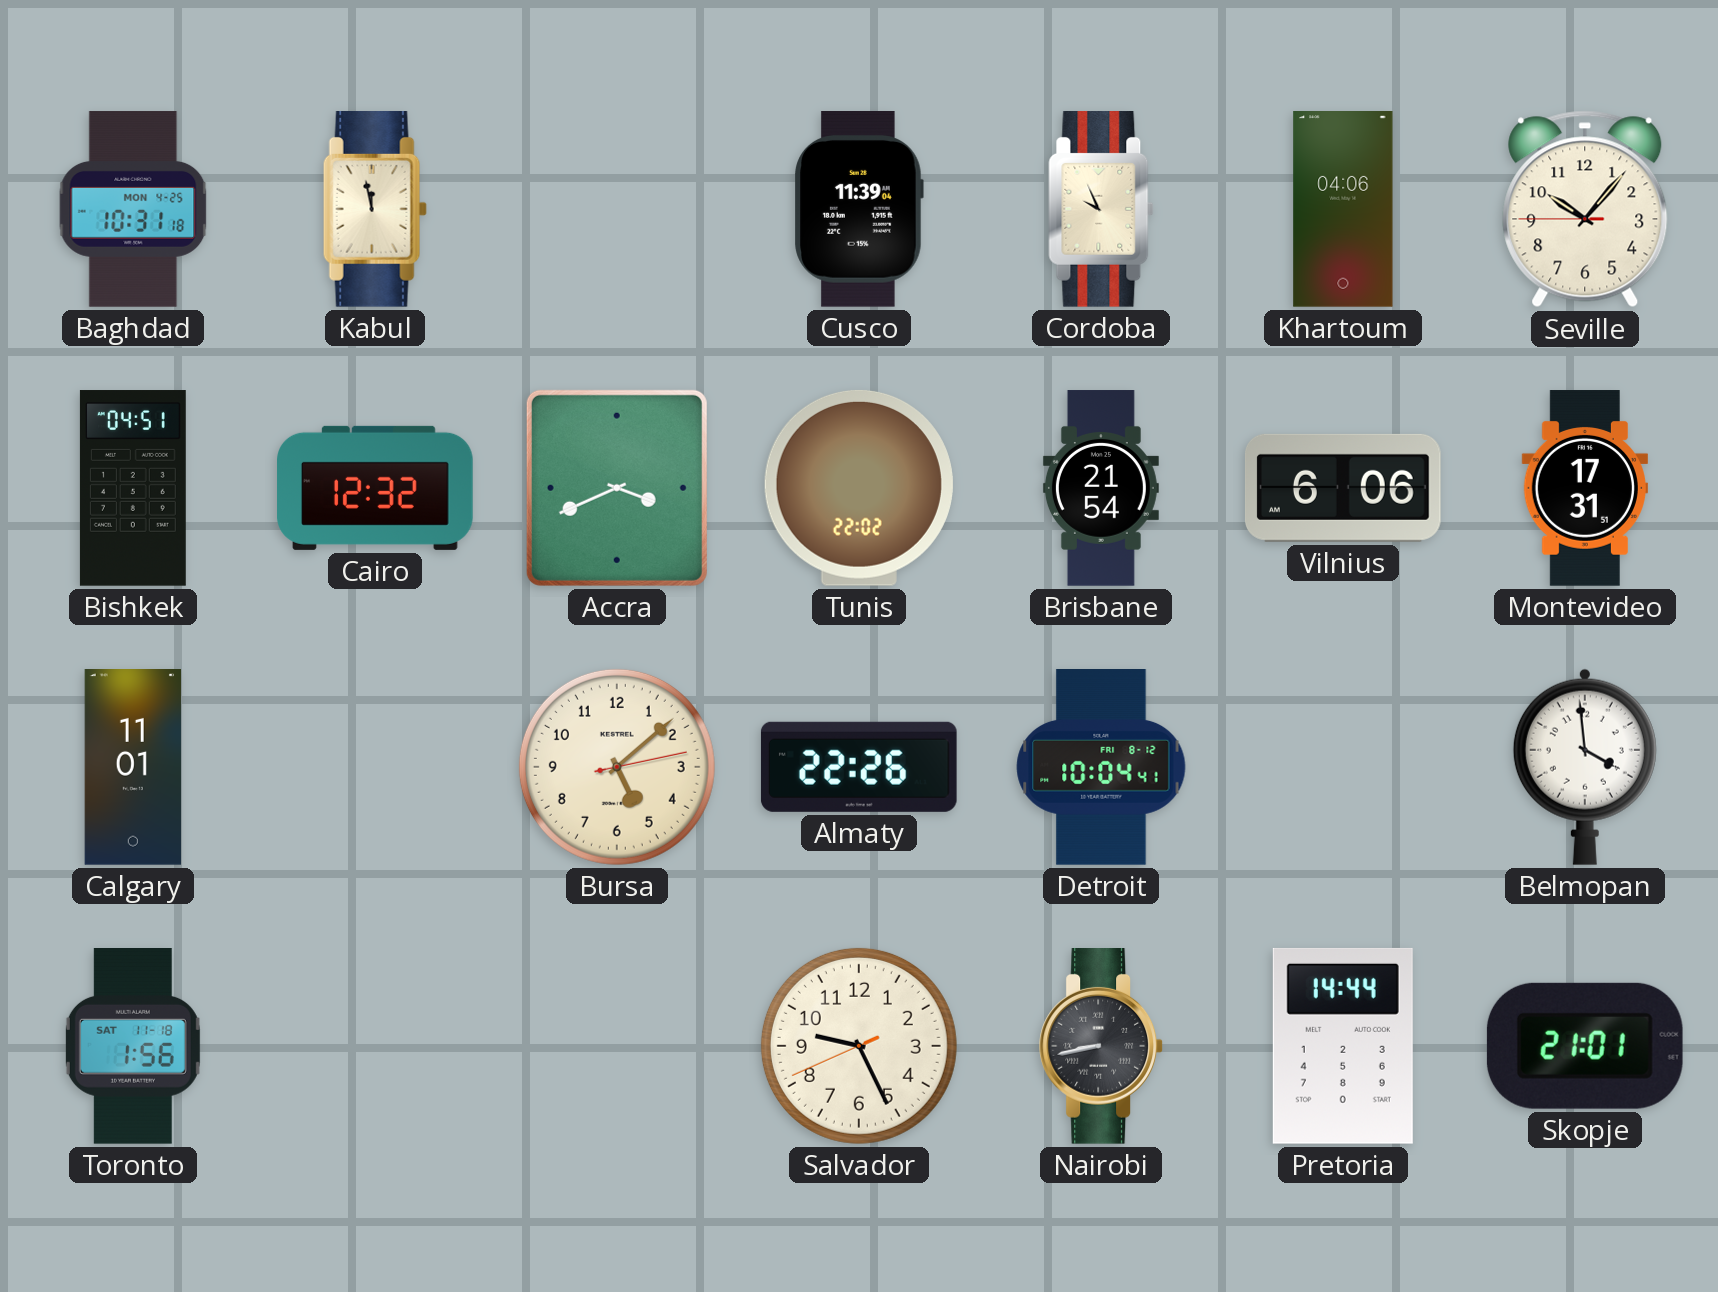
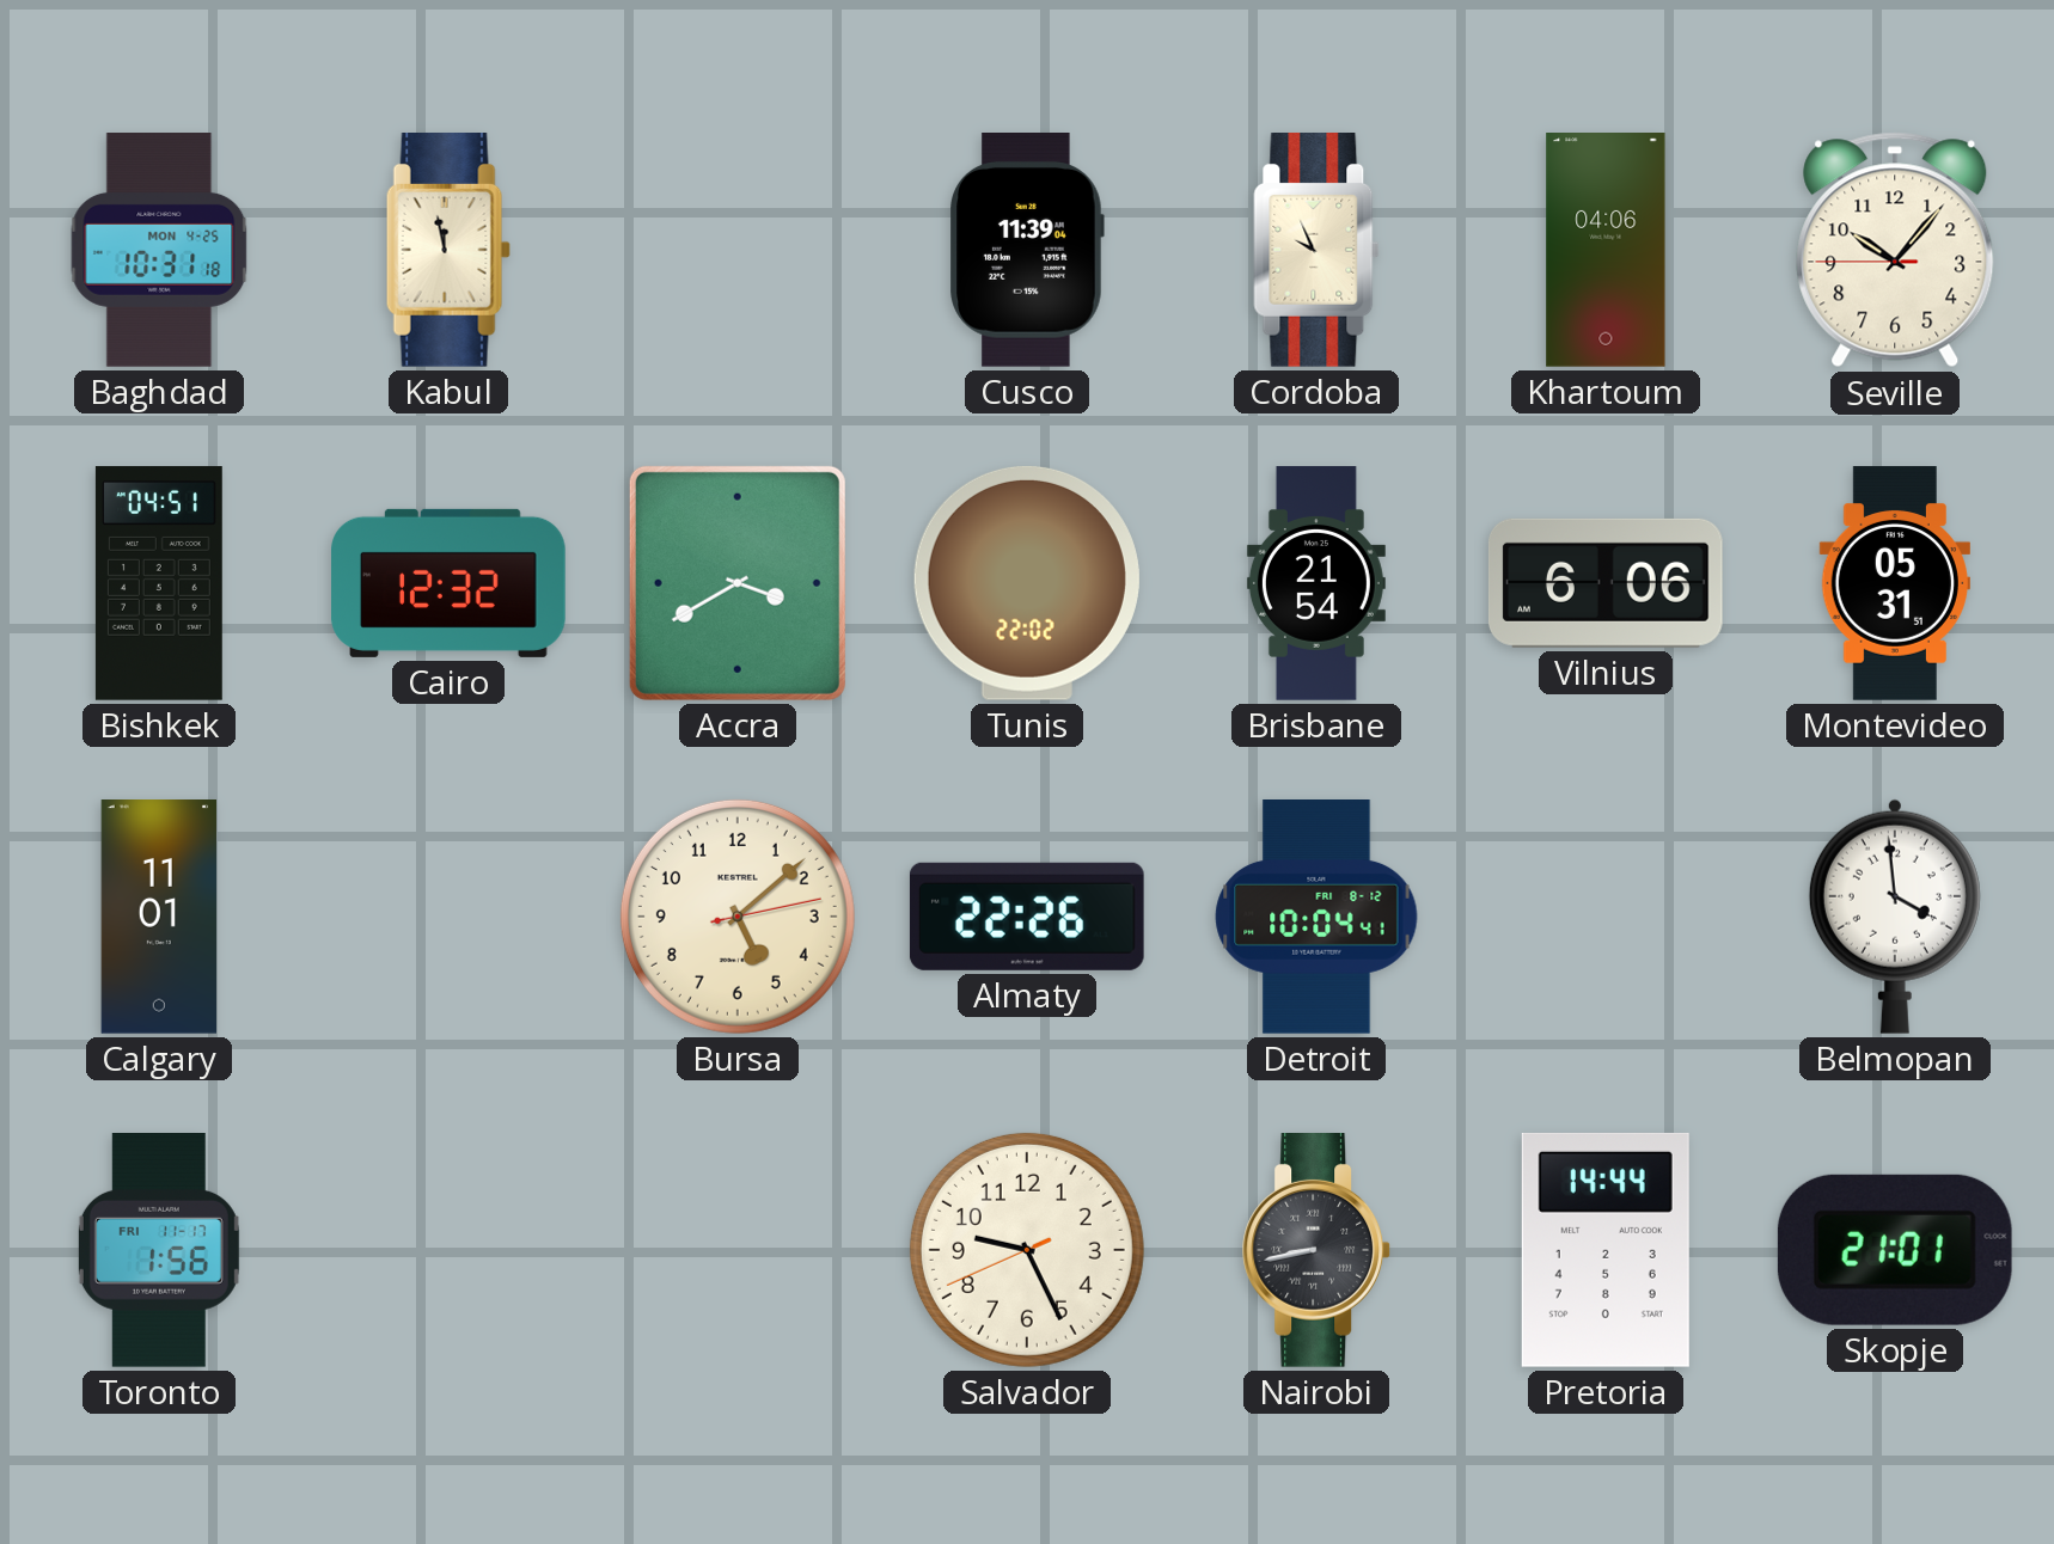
Accra: 3:41 -> 3:40
Montevideo: 17:31 -> 05:31
Toronto date: SAT 11-18 -> FRI 11-17
